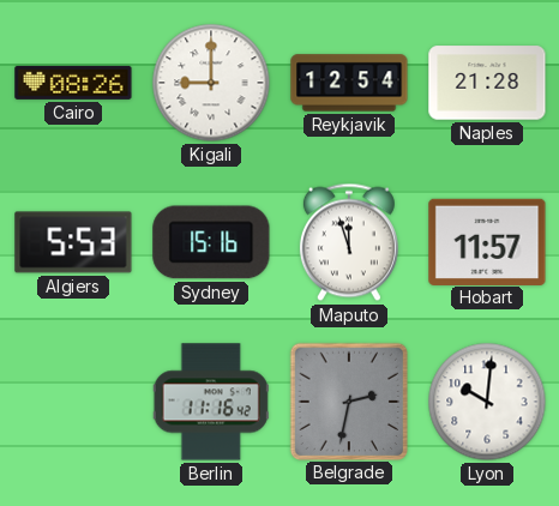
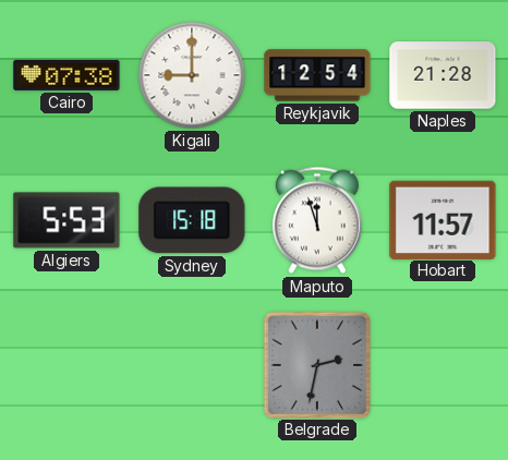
Cairo: 08:26 -> 07:38
Sydney: 15:16 -> 15:18
Berlin: 11:16 -> none
Lyon: 10:01 -> none
